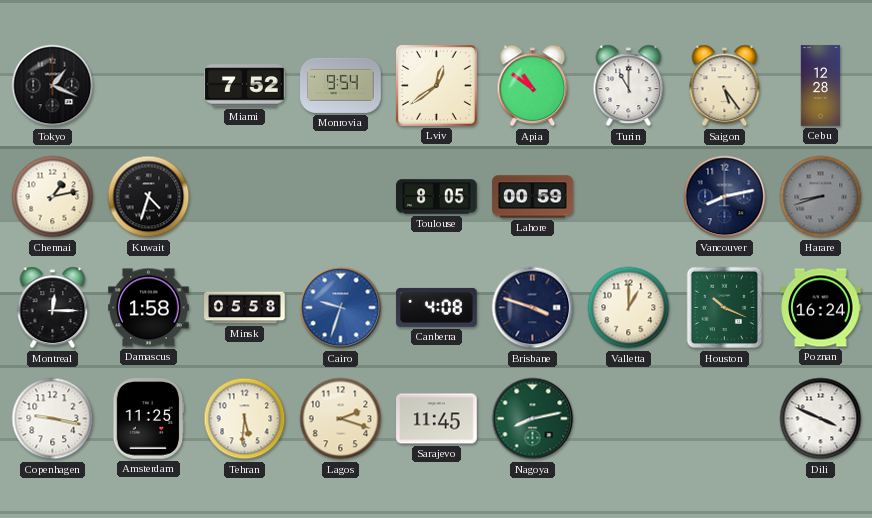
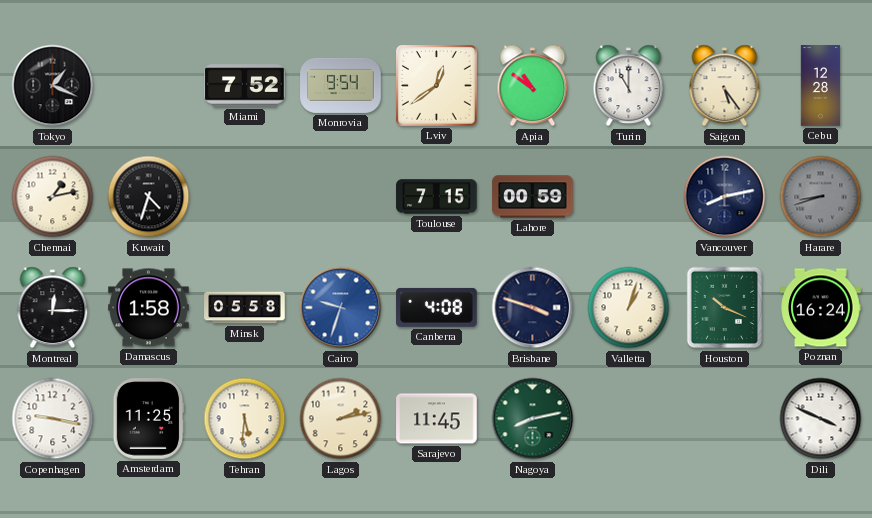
Toulouse: 8:05 -> 7:15
Valletta: 1:00 -> 1:03
Lagos: 2:18 -> 2:13
